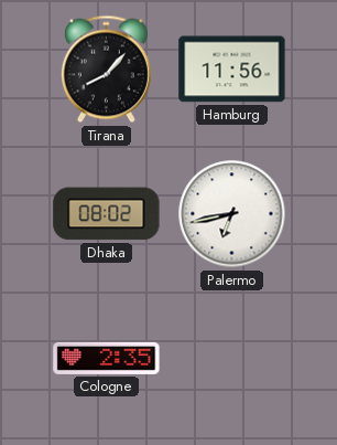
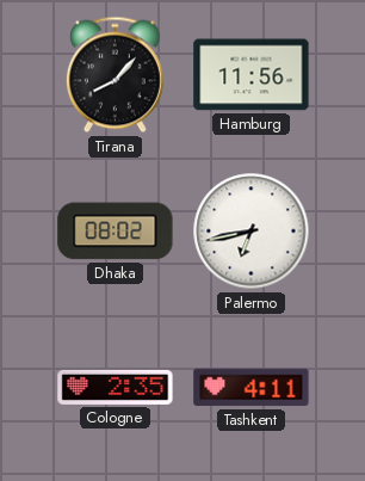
Tashkent: none -> 4:11
